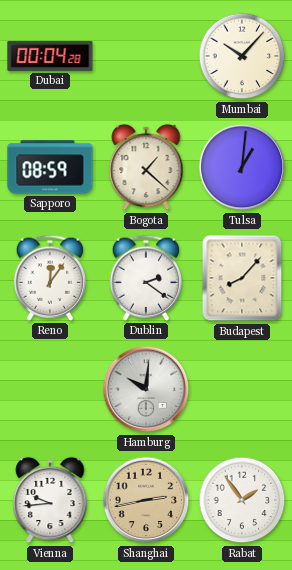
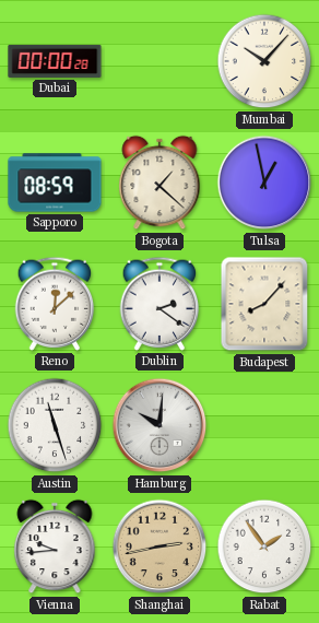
Dubai: 00:04 -> 00:00
Tulsa: 1:01 -> 12:58
Reno: 12:06 -> 12:08
Austin: none -> 11:27
